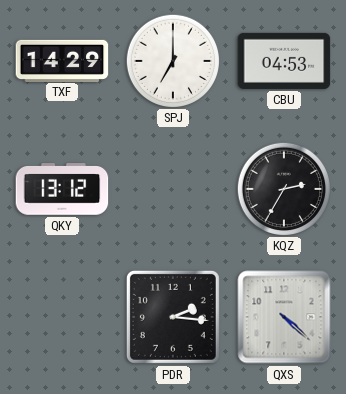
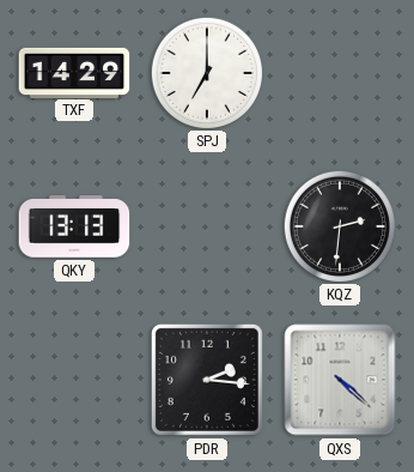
CBU: 04:53 -> none
QKY: 13:12 -> 13:13
KQZ: 2:35 -> 2:31
